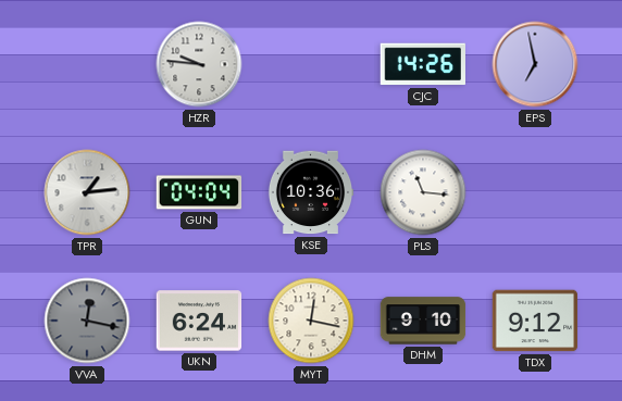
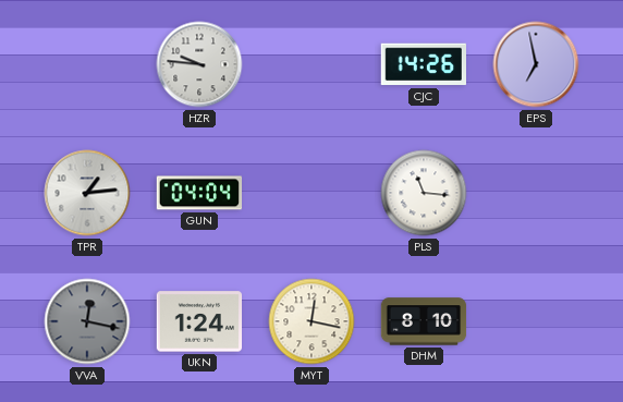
KSE: 10:36 -> none
UKN: 6:24 -> 1:24
DHM: 9:10 -> 8:10
TDX: 9:12 -> none
